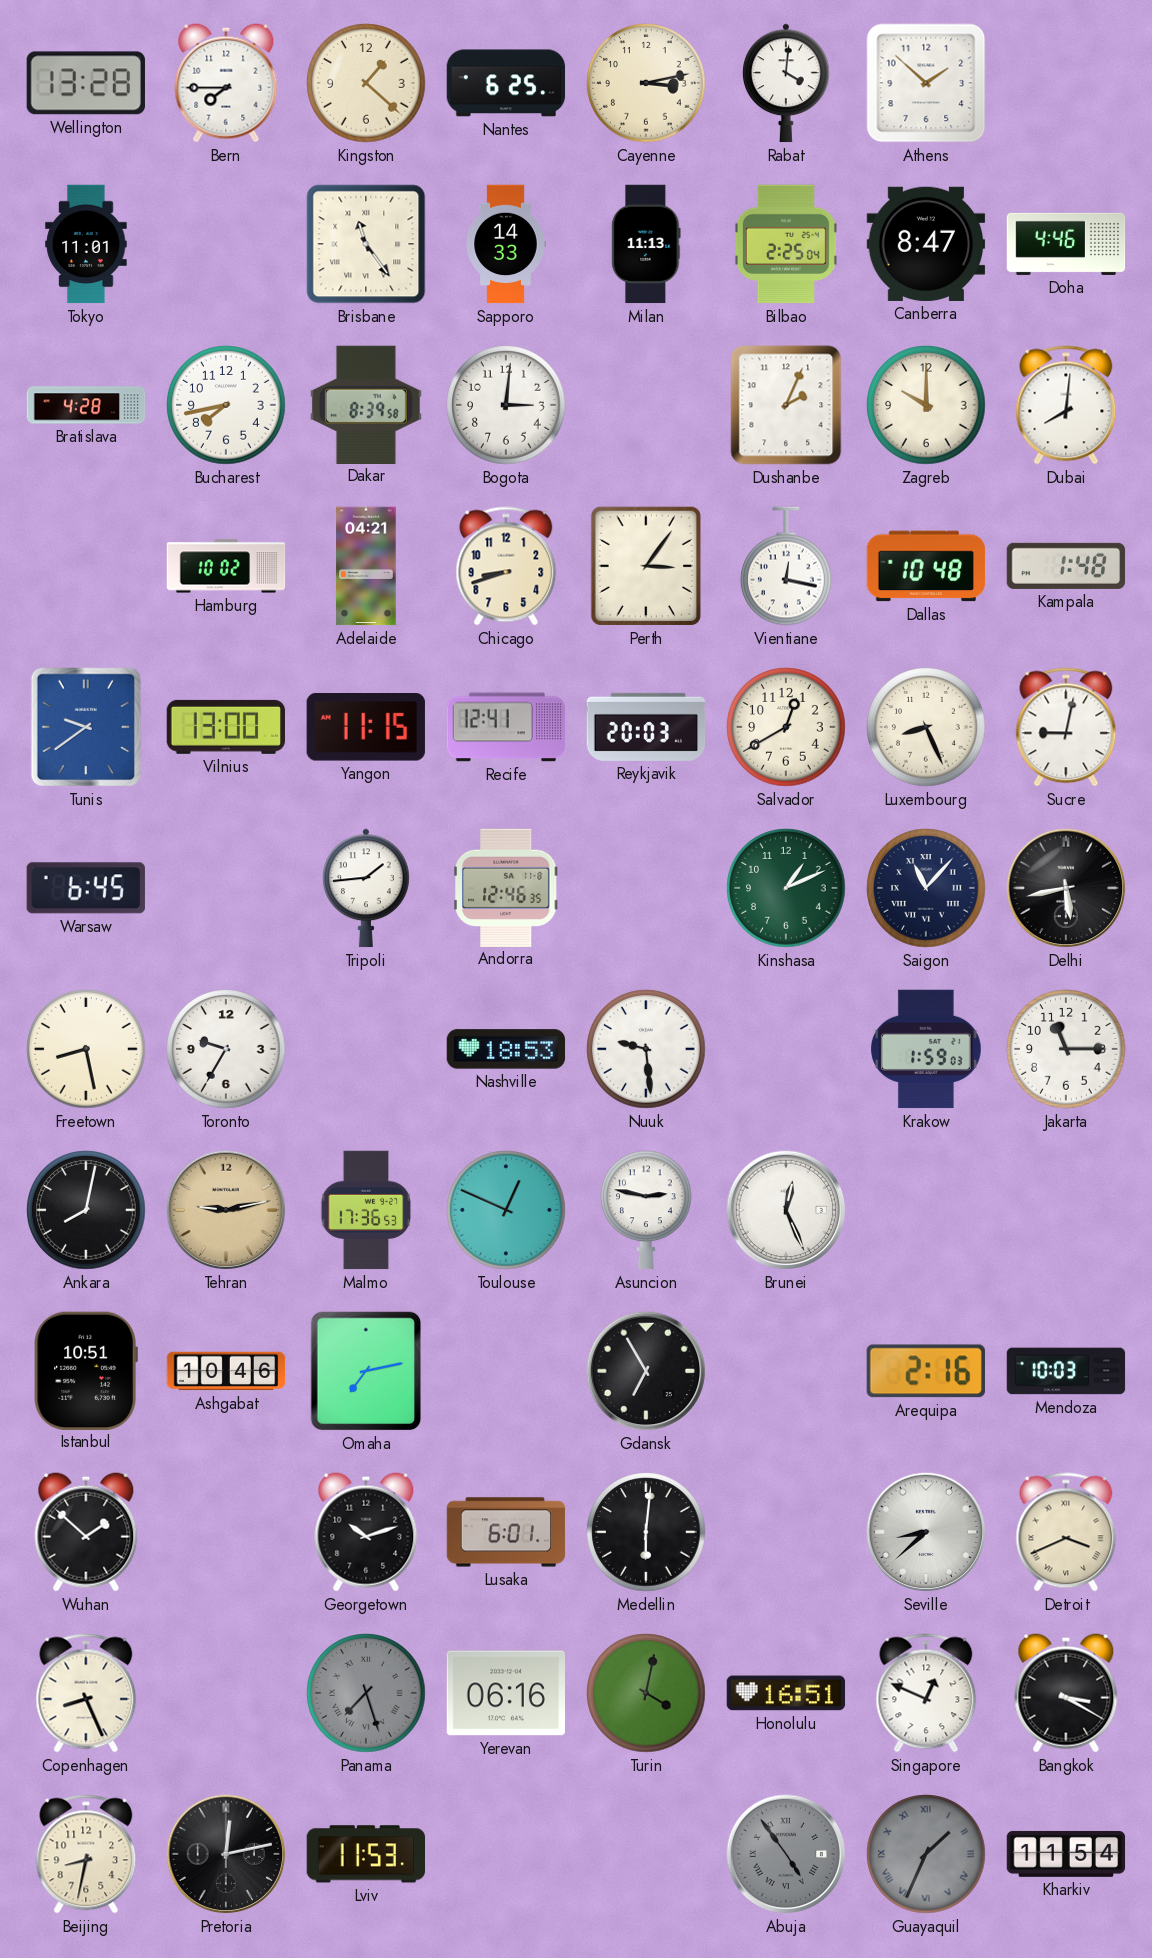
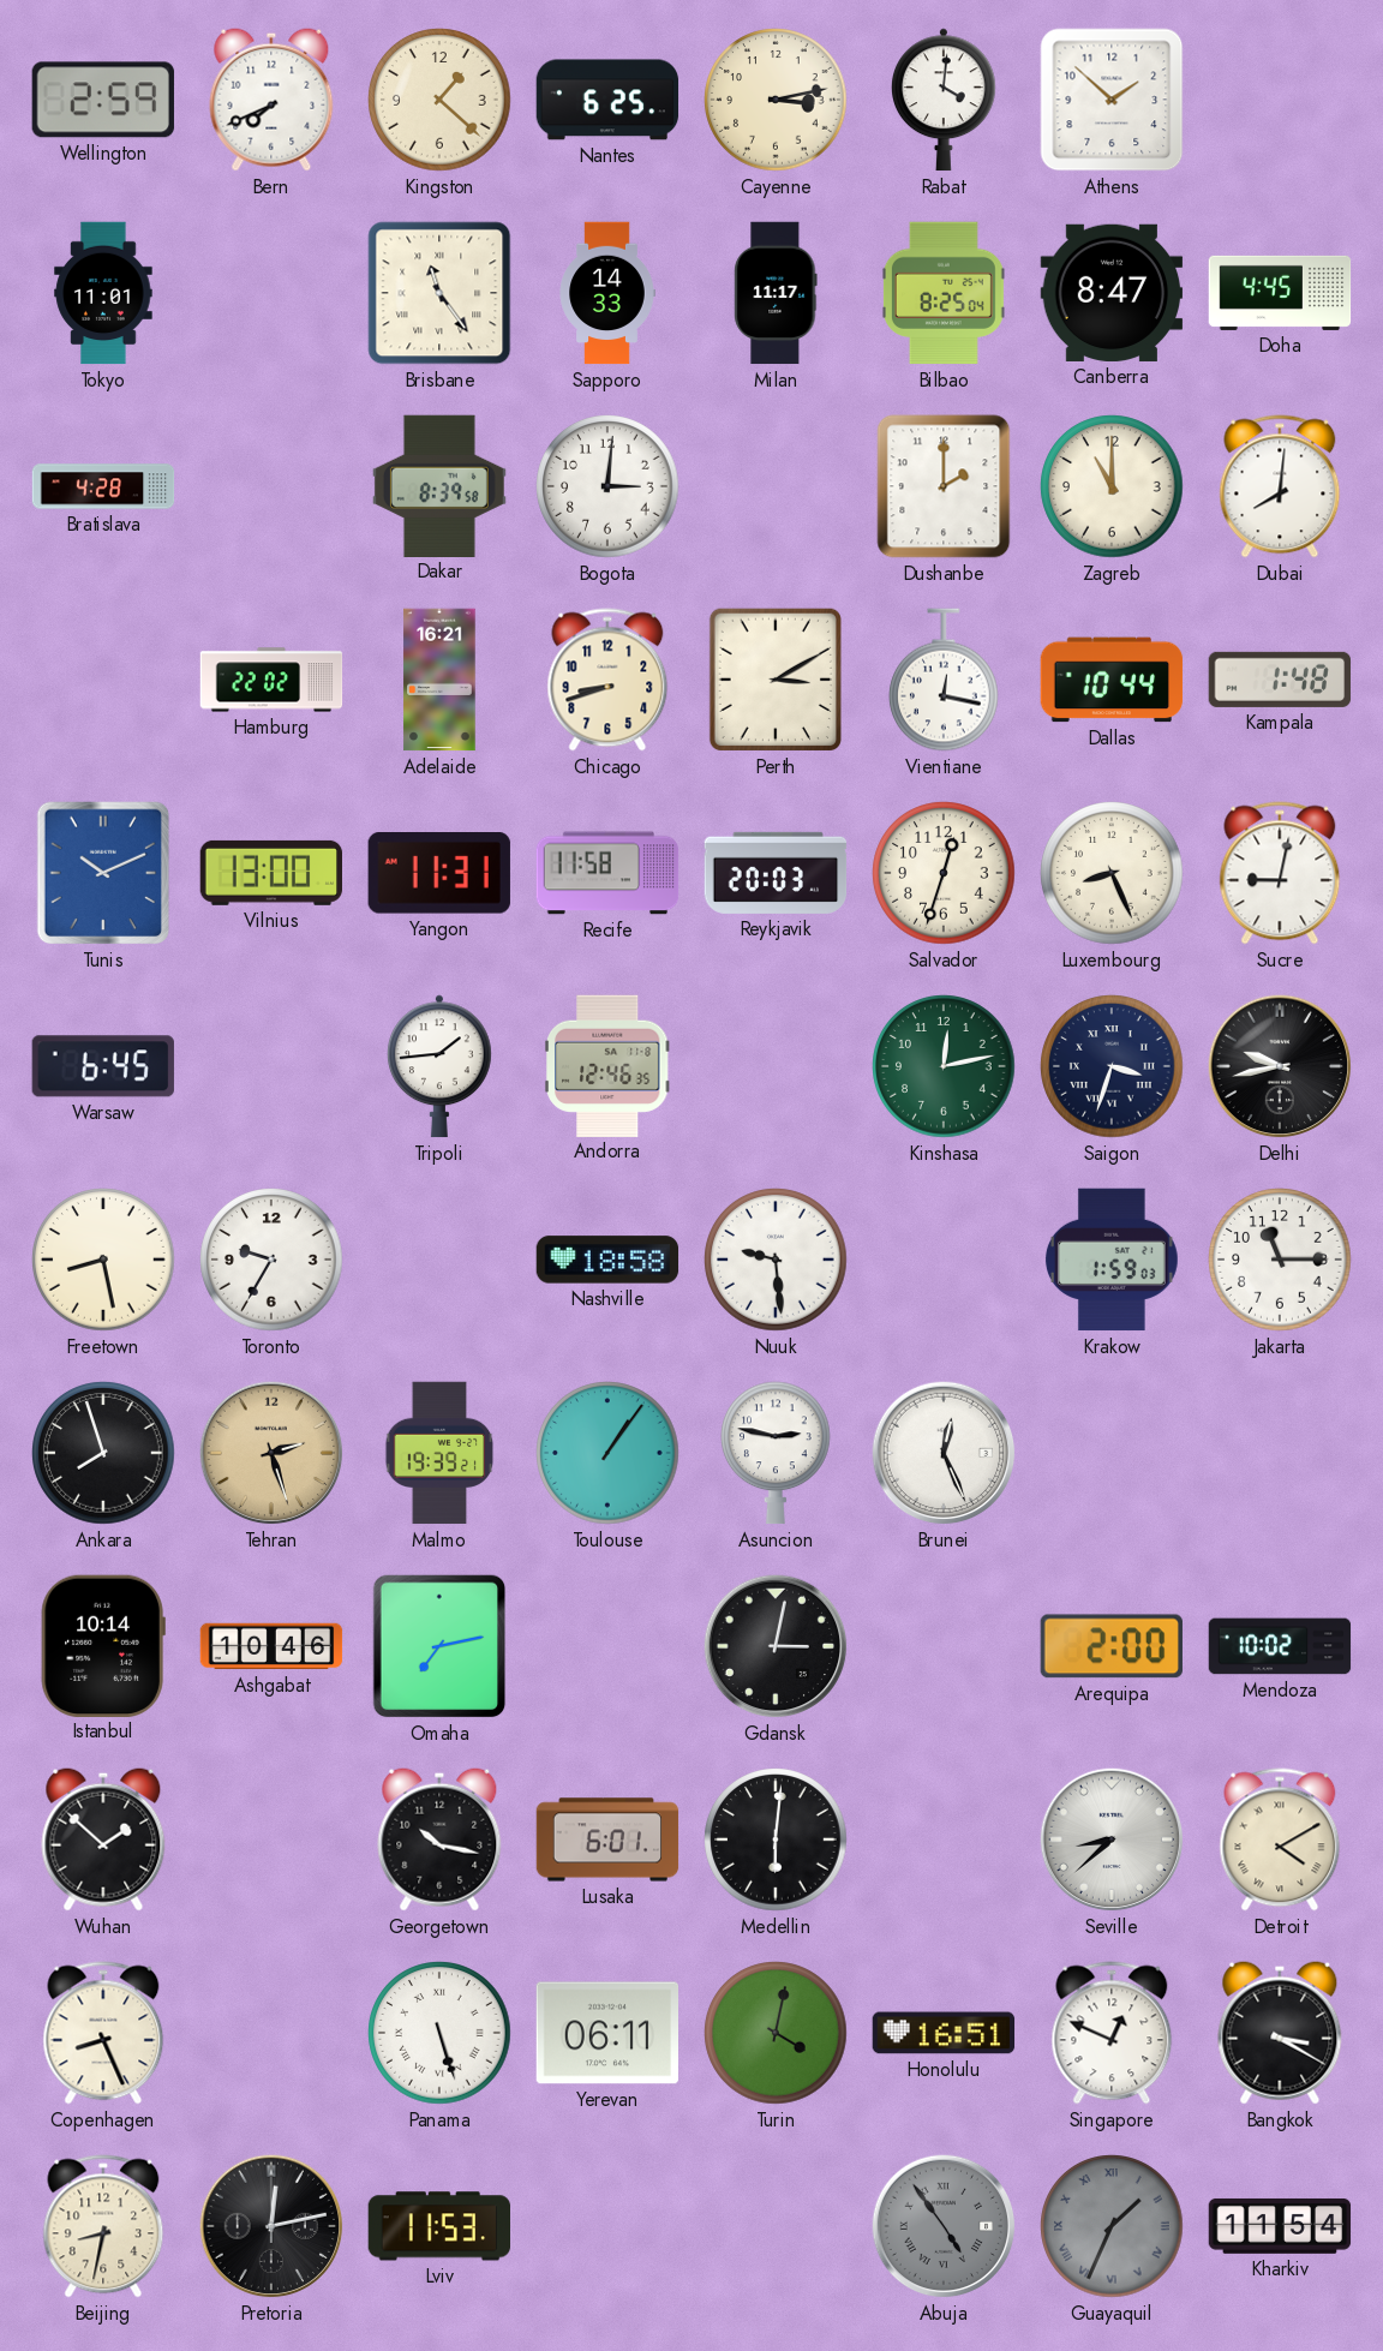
Wellington: 13:28 -> 2:59
Bern: 7:45 -> 7:41
Milan: 11:13 -> 11:17
Bilbao: 2:25 -> 8:25
Doha: 4:46 -> 4:45
Bucharest: 7:43 -> none
Dushanbe: 2:04 -> 2:00
Zagreb: 10:00 -> 11:00
Hamburg: 10:02 -> 22:02
Adelaide: 04:21 -> 16:21
Perth: 3:06 -> 3:10
Dallas: 10:48 -> 10:44
Tunis: 9:39 -> 10:11
Yangon: 11:15 -> 11:31
Recife: 12:41 -> 11:58
Salvador: 12:40 -> 12:33
Kinshasa: 1:11 -> 12:13
Saigon: 11:07 -> 3:33
Delhi: 5:43 -> 9:43
Nashville: 18:53 -> 18:58
Ankara: 8:02 -> 7:57
Tehran: 9:13 -> 2:27
Malmo: 17:36 -> 19:39
Toulouse: 12:49 -> 1:06
Istanbul: 10:51 -> 10:14
Gdansk: 6:55 -> 3:02
Arequipa: 2:16 -> 2:00
Mendoza: 10:03 -> 10:02
Georgetown: 10:12 -> 10:17
Detroit: 3:41 -> 4:10
Panama: 7:27 -> 5:27
Panama dial: grey -> white
Yerevan: 06:16 -> 06:11
